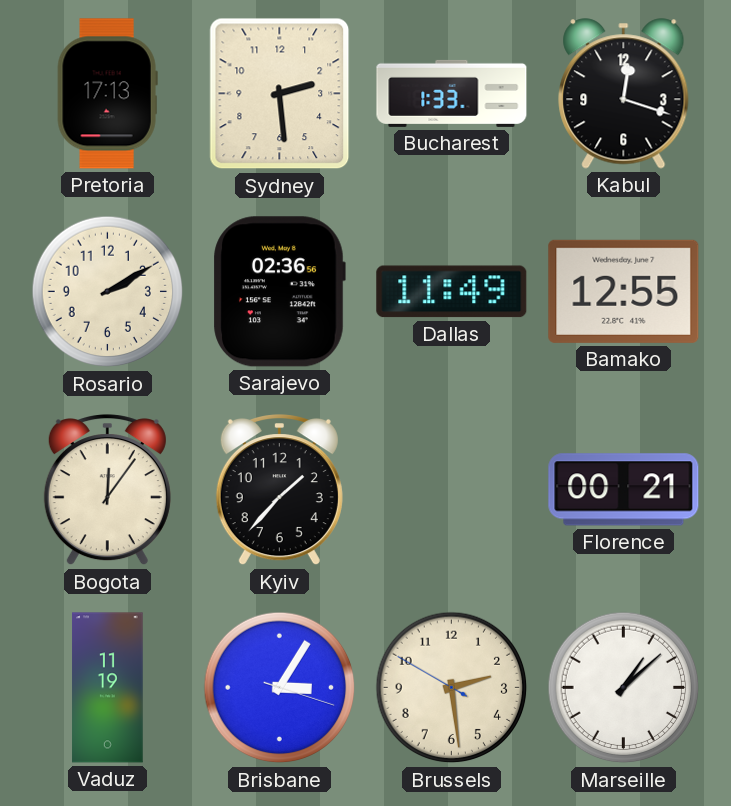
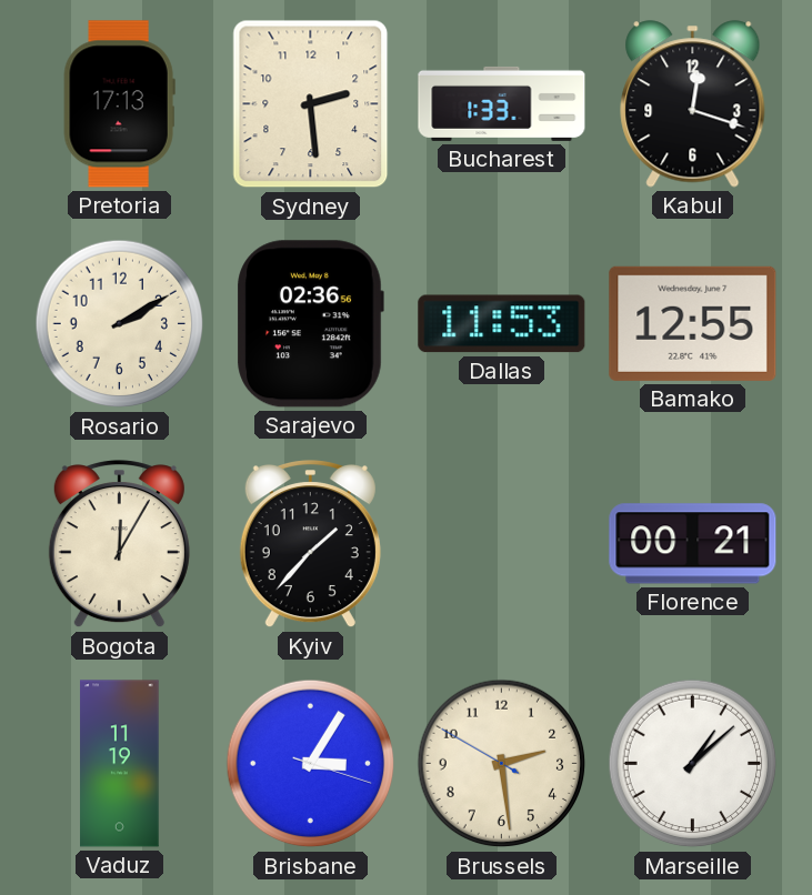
Dallas: 11:49 -> 11:53
Bogota: 12:06 -> 12:05
